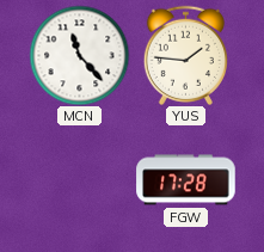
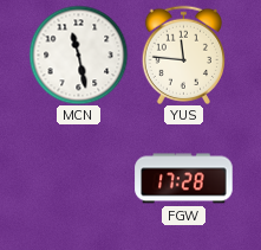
MCN: 11:23 -> 11:28
YUS: 1:46 -> 11:46
